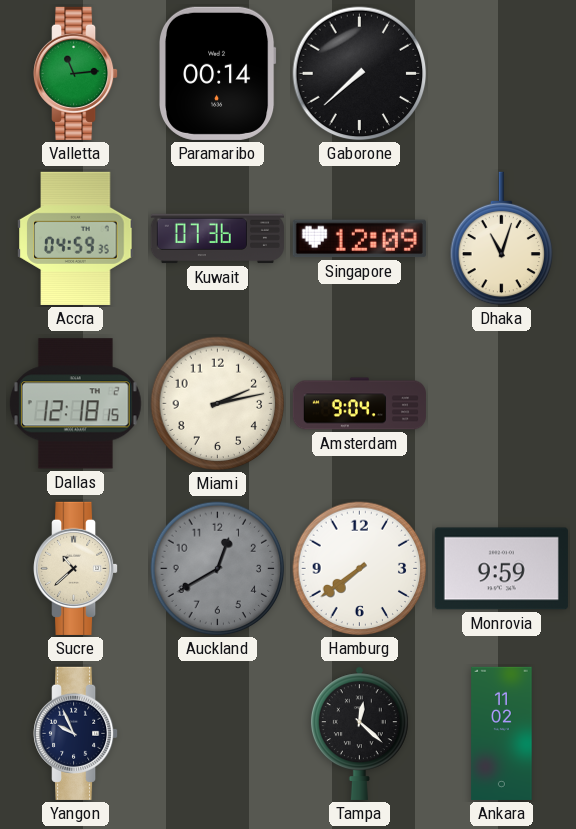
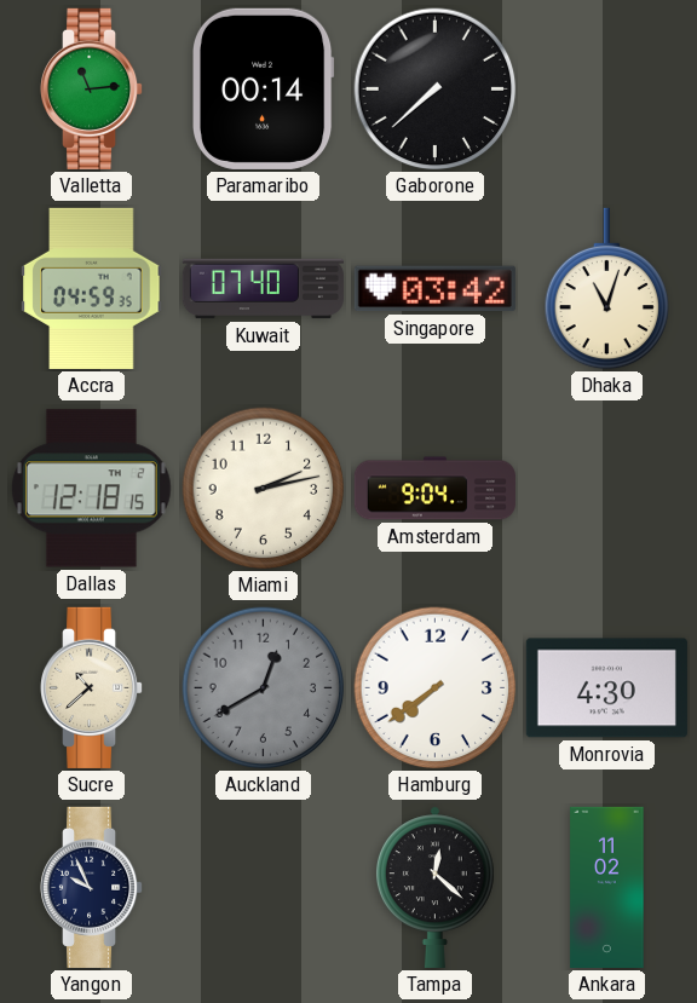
Kuwait: 07:36 -> 07:40
Singapore: 12:09 -> 03:42
Monrovia: 9:59 -> 4:30
